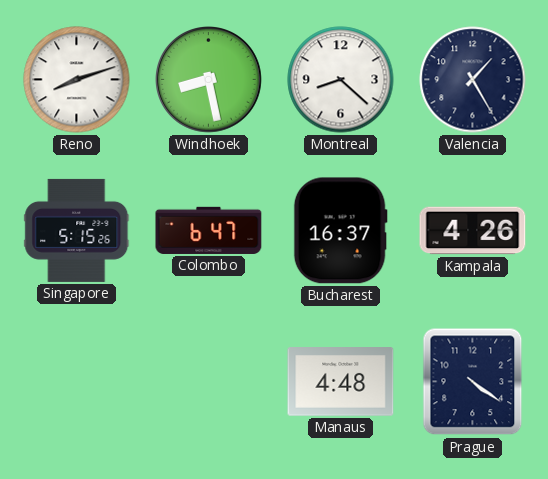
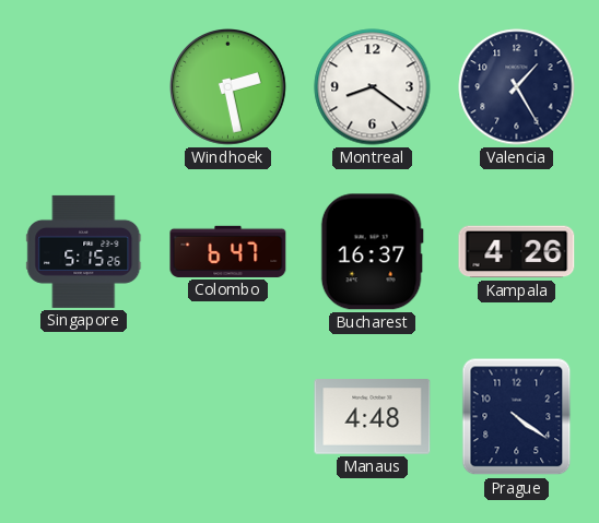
Reno: 8:12 -> none
Windhoek: 8:28 -> 2:28
Montreal: 8:22 -> 8:21
